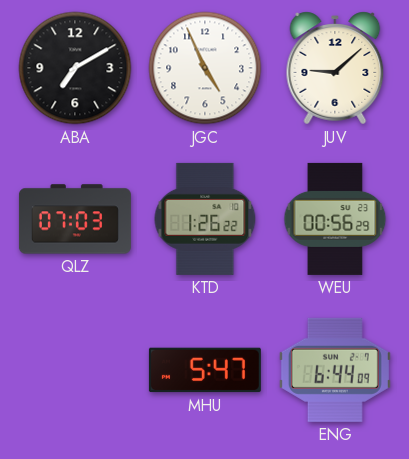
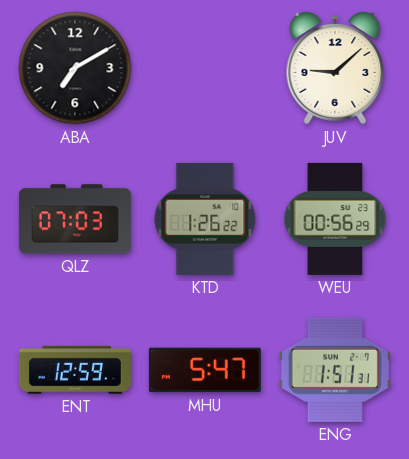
JGC: 4:56 -> none
ENT: none -> 12:59
ENG: 6:44 -> 1:51
